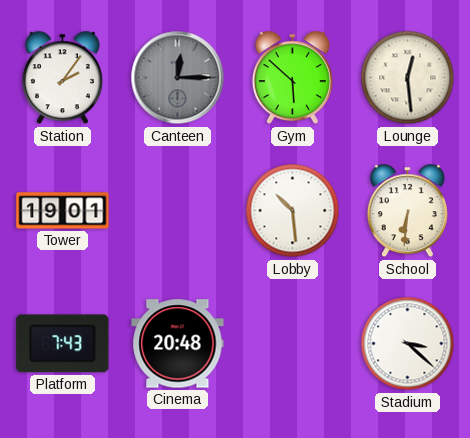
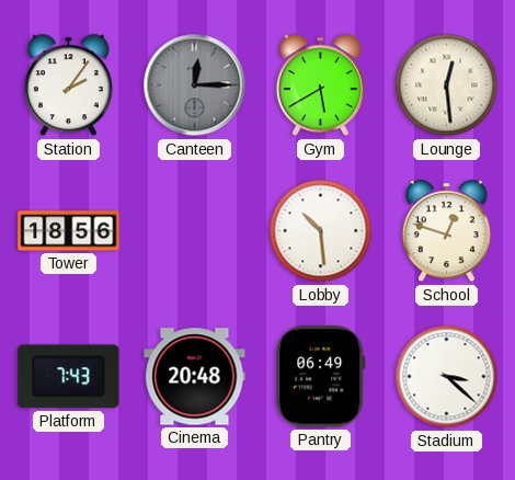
Gym: 5:52 -> 5:40
Tower: 19:01 -> 18:56
School: 6:31 -> 12:48
Pantry: none -> 06:49
